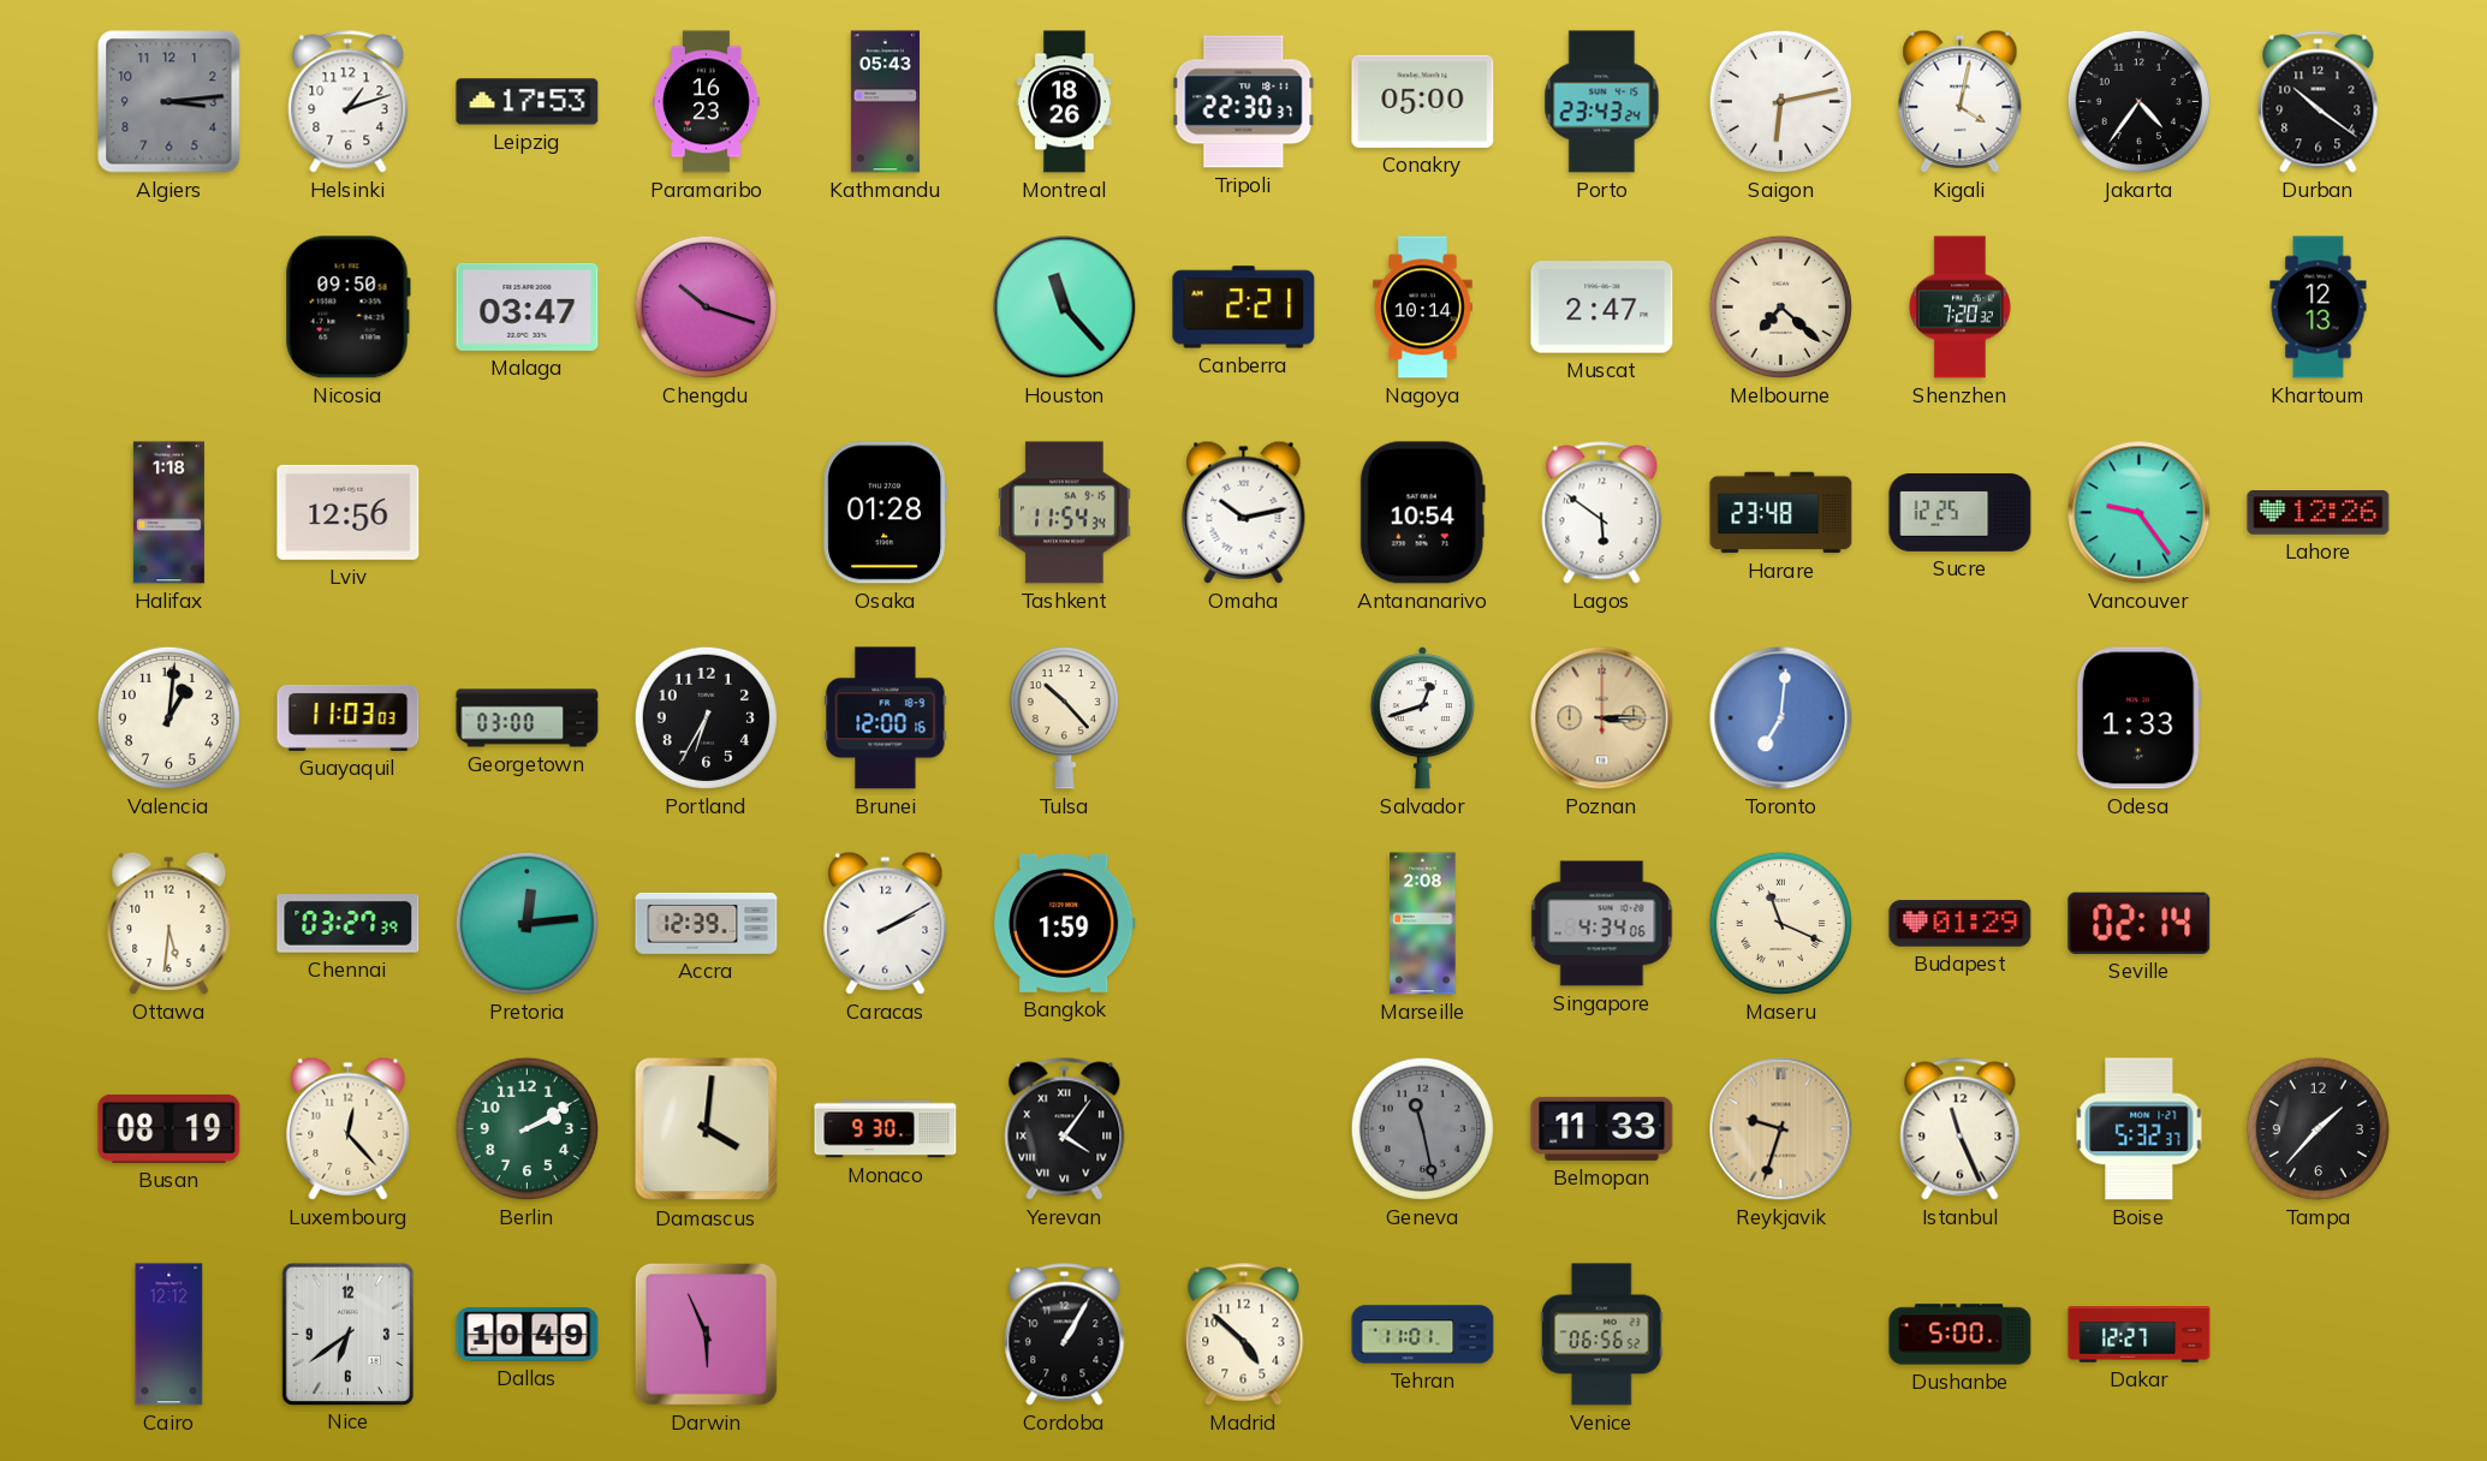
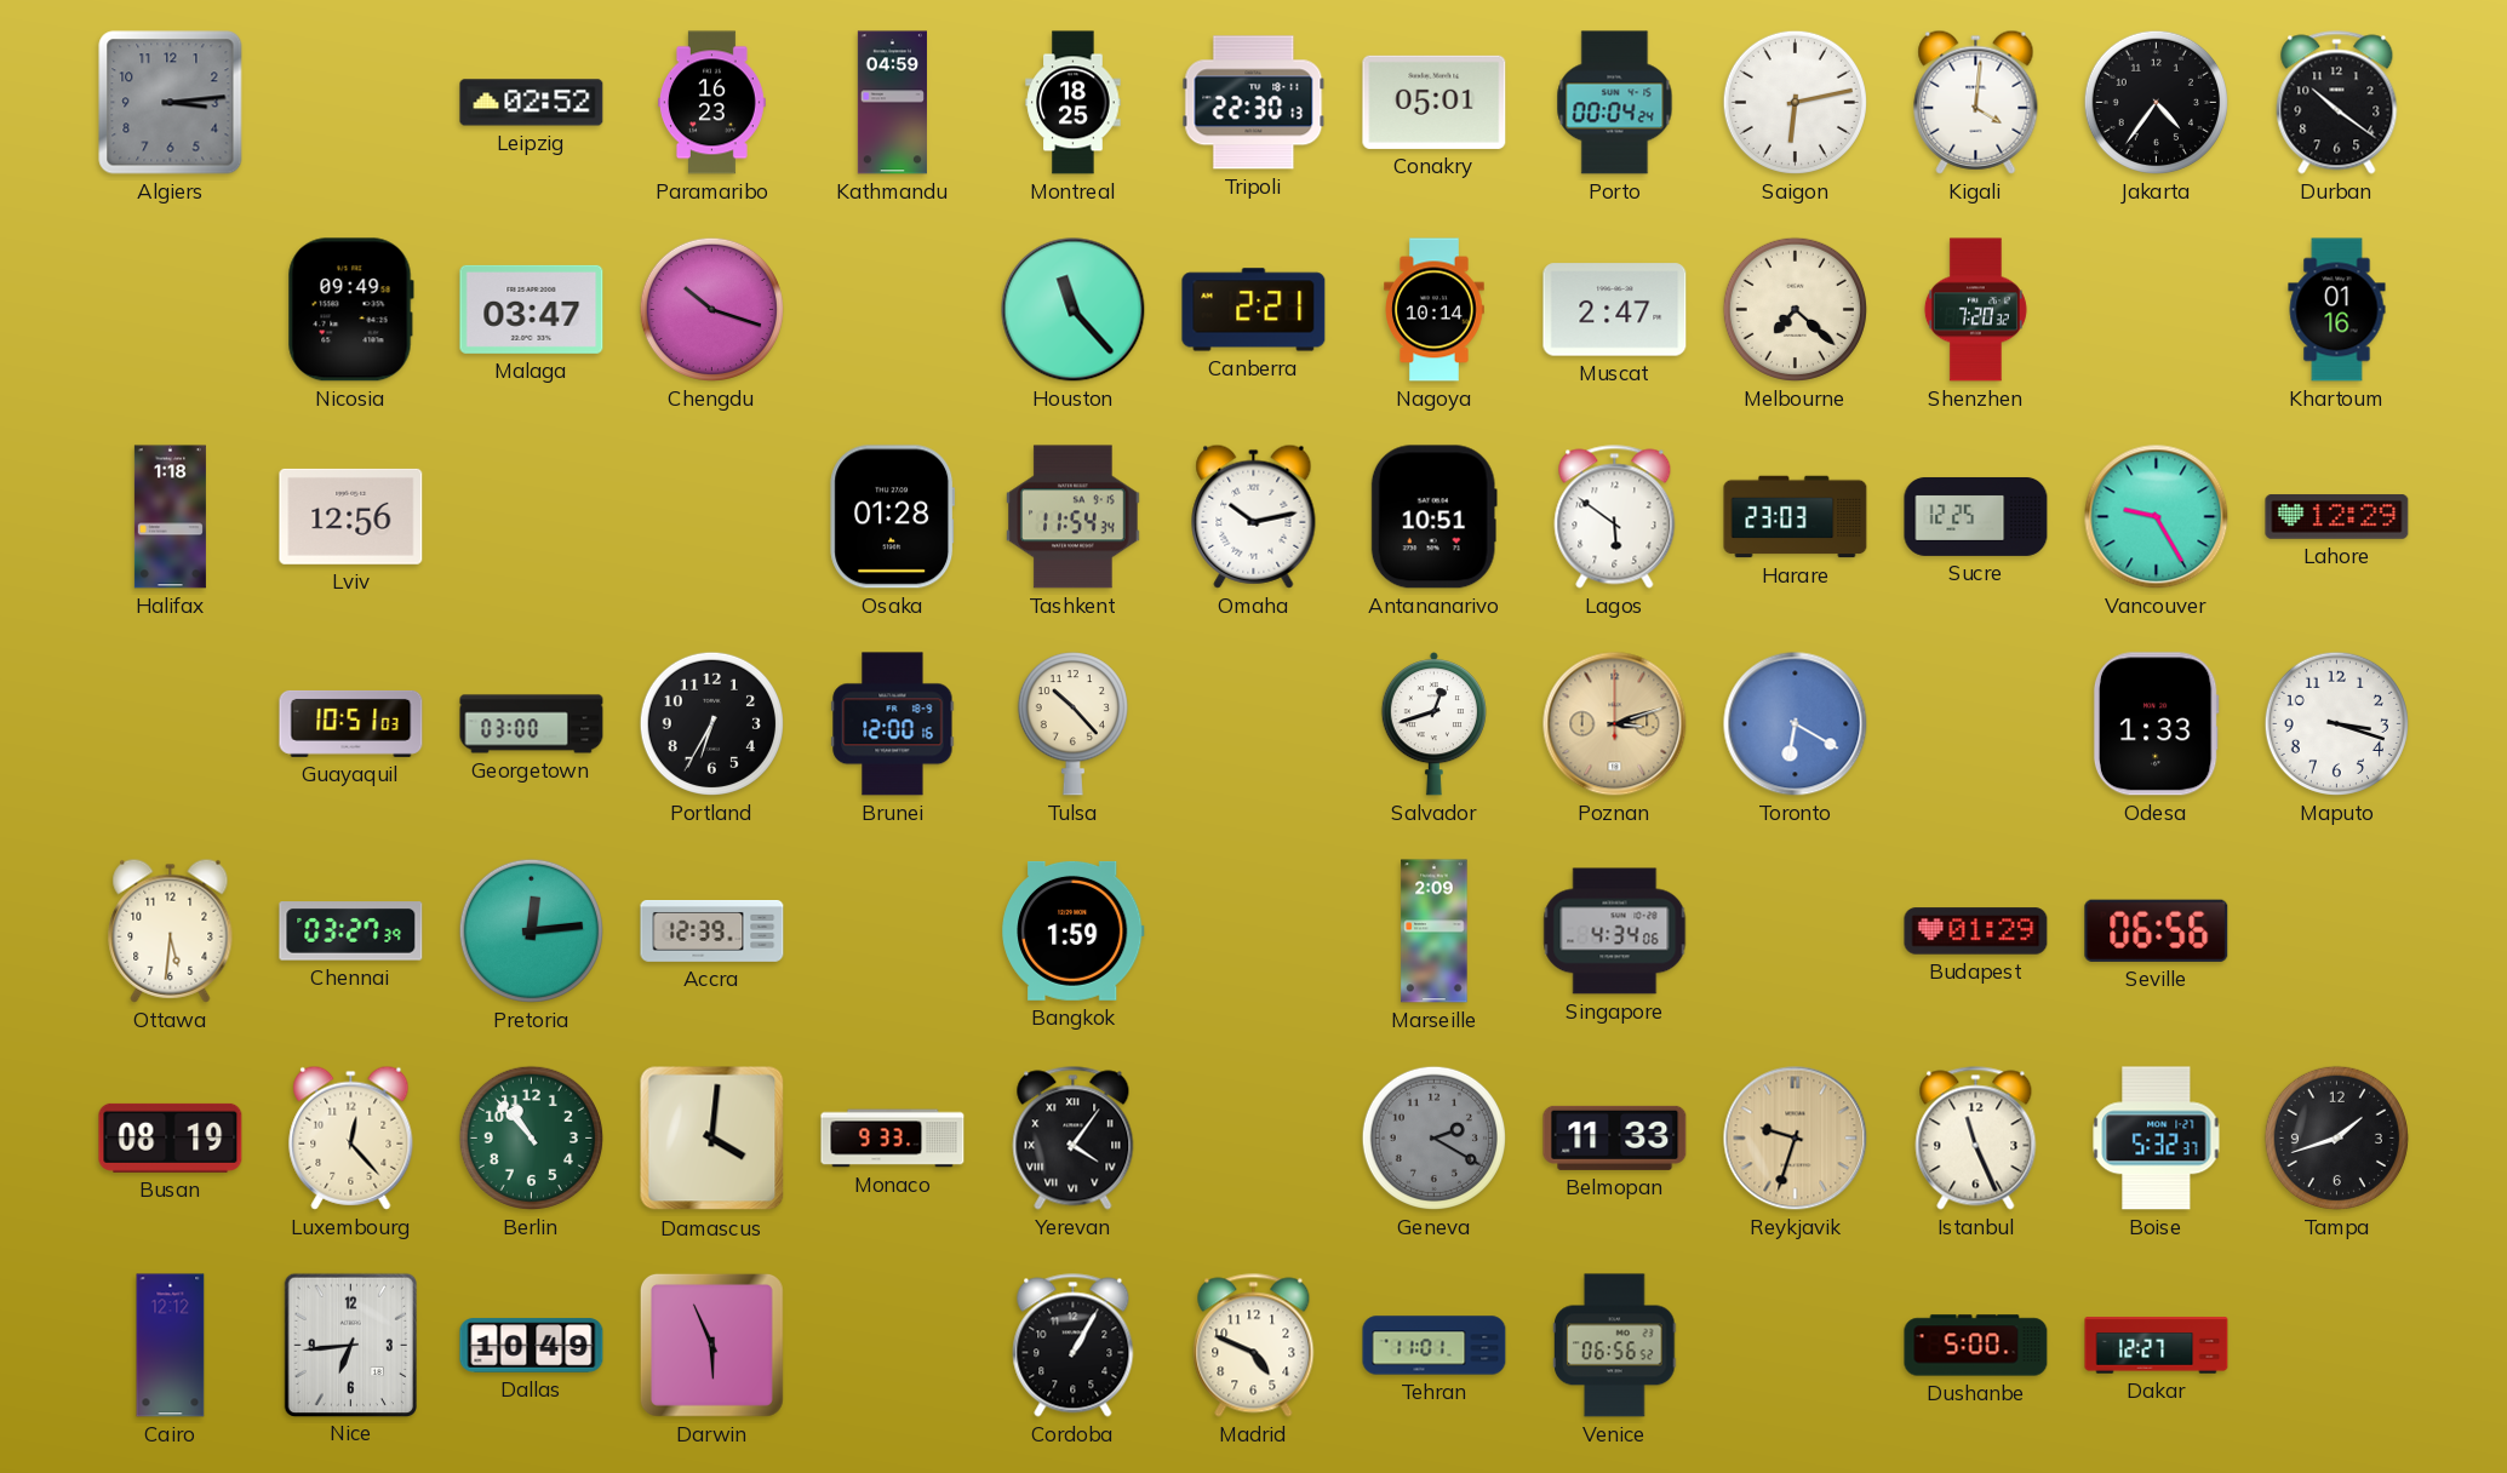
Helsinki: 1:12 -> none
Leipzig: 17:53 -> 02:52
Kathmandu: 05:43 -> 04:59
Montreal: 18:26 -> 18:25
Tripoli: 22:30:37 -> 22:30:13
Conakry: 05:00 -> 05:01
Porto: 23:43 -> 00:04
Kigali: 4:02 -> 4:01
Nicosia: 09:50 -> 09:49
Khartoum: 12:13 -> 01:16
Antananarivo: 10:54 -> 10:51
Harare: 23:48 -> 23:03
Vancouver: 9:24 -> 9:25
Lahore: 12:26 -> 12:29
Valencia: 1:01 -> none
Guayaquil: 11:03 -> 10:51
Poznan: 3:15 -> 3:12
Toronto: 7:01 -> 6:20
Maputo: none -> 3:18
Caracas: 2:10 -> none
Marseille: 2:08 -> 2:09
Maseru: 11:19 -> none
Seville: 02:14 -> 06:56
Berlin: 2:10 -> 10:53
Monaco: 9:30 -> 9:33
Geneva: 11:28 -> 2:20
Tampa: 1:37 -> 1:42
Nice: 6:39 -> 6:44
Madrid: 4:52 -> 4:49
